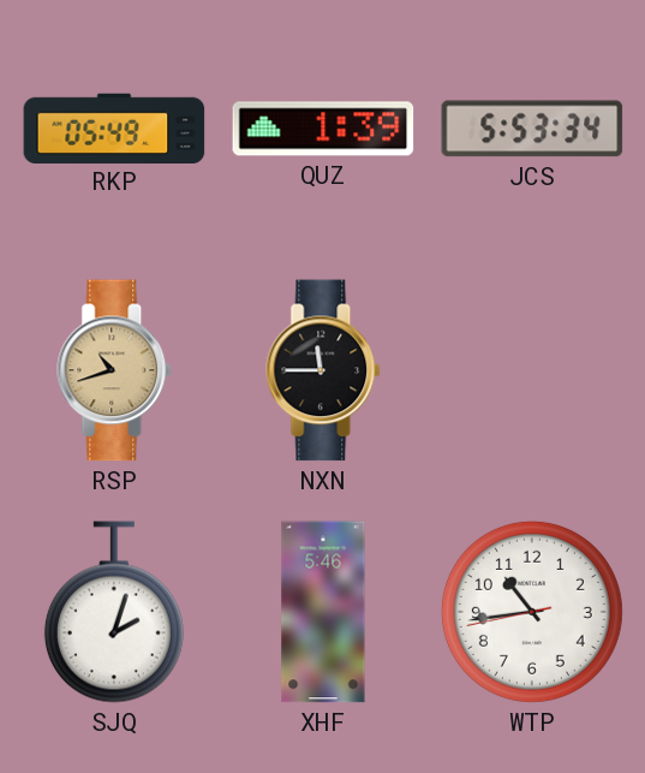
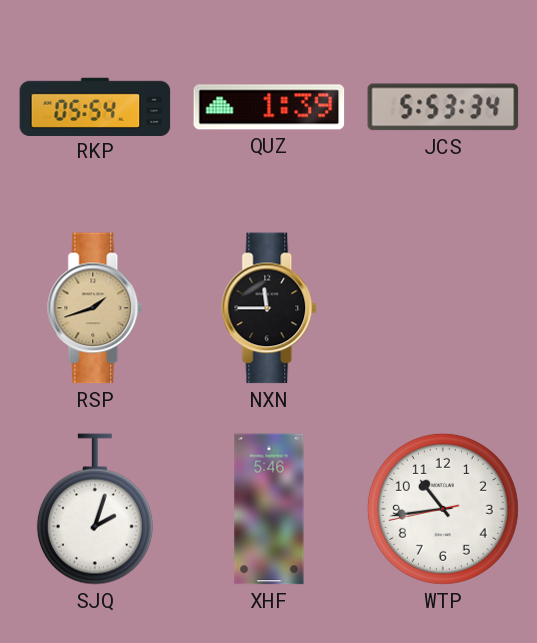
RKP: 05:49 -> 05:54
RSP: 10:42 -> 1:42
